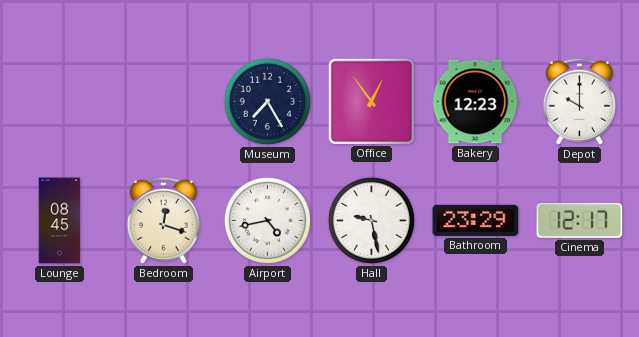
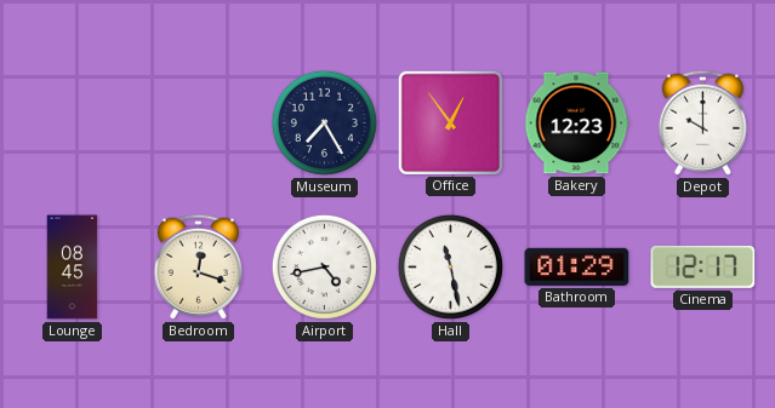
Hall: 9:28 -> 11:28
Bathroom: 23:29 -> 01:29
